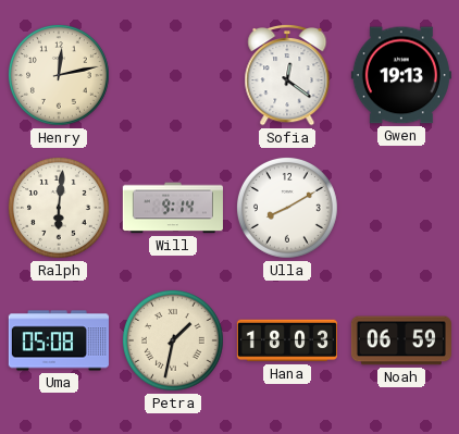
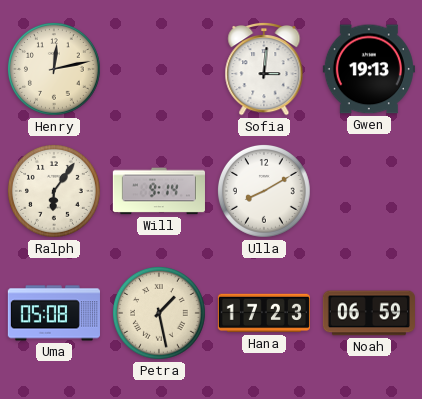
Sofia: 12:21 -> 3:01
Ralph: 6:01 -> 6:06
Petra: 1:32 -> 1:28
Hana: 18:03 -> 17:23
